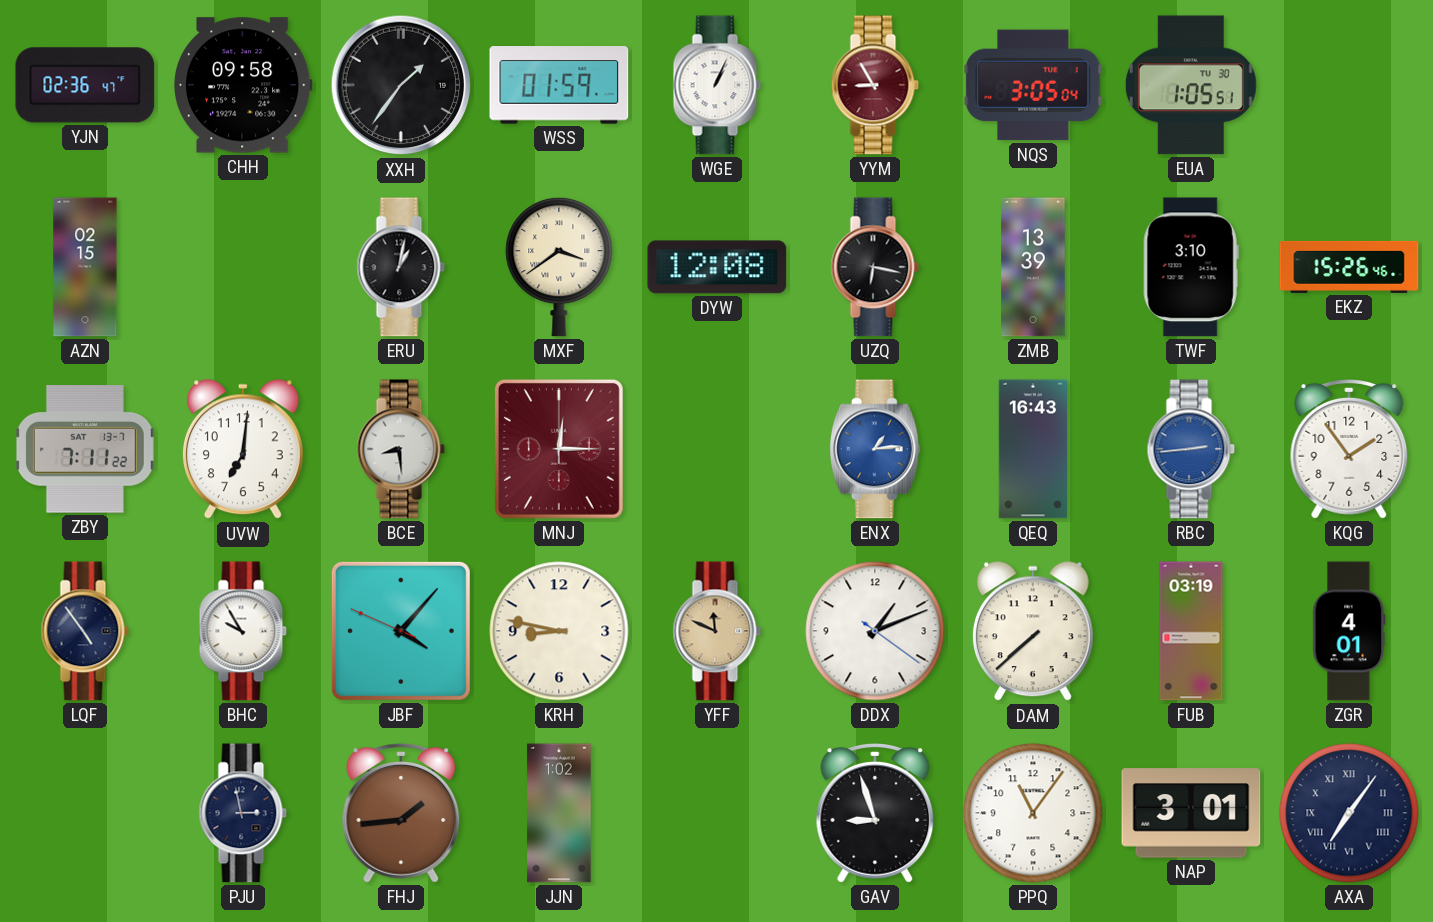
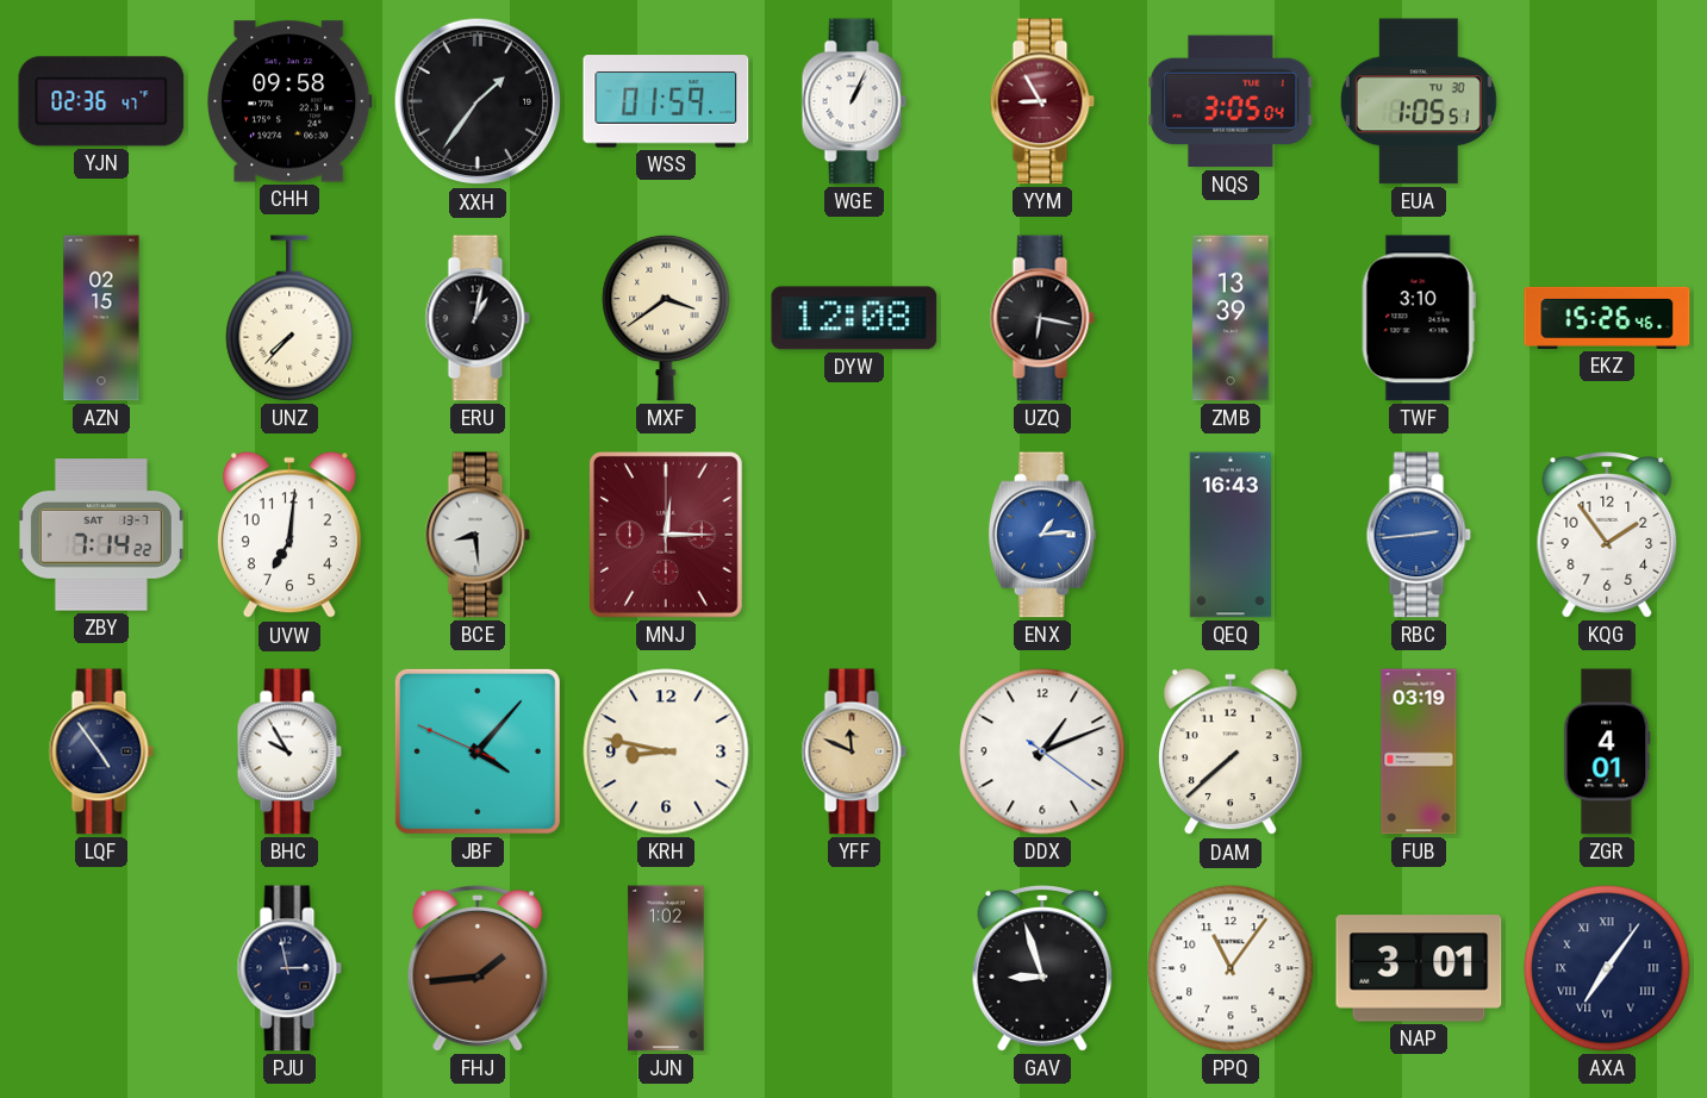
UNZ: none -> 7:37
ZBY: 7:11 -> 7:14
